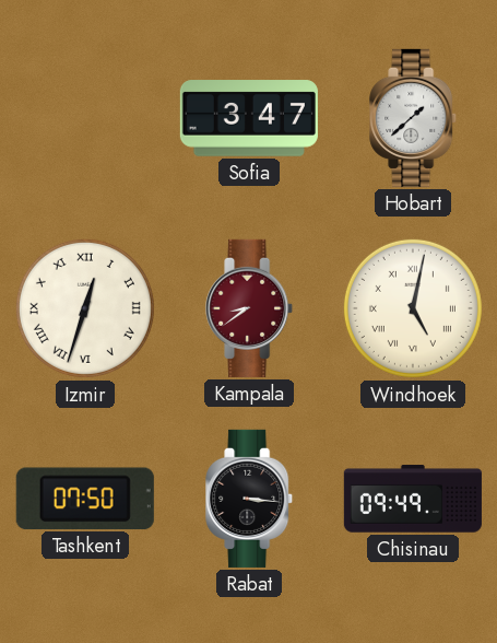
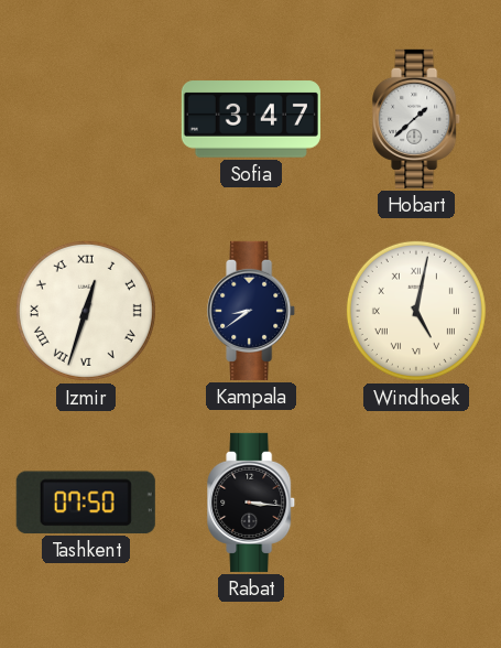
Kampala dial: burgundy -> navy
Chisinau: 09:49 -> none
